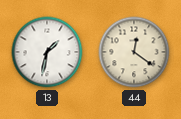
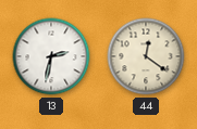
13: 1:32 -> 2:32
